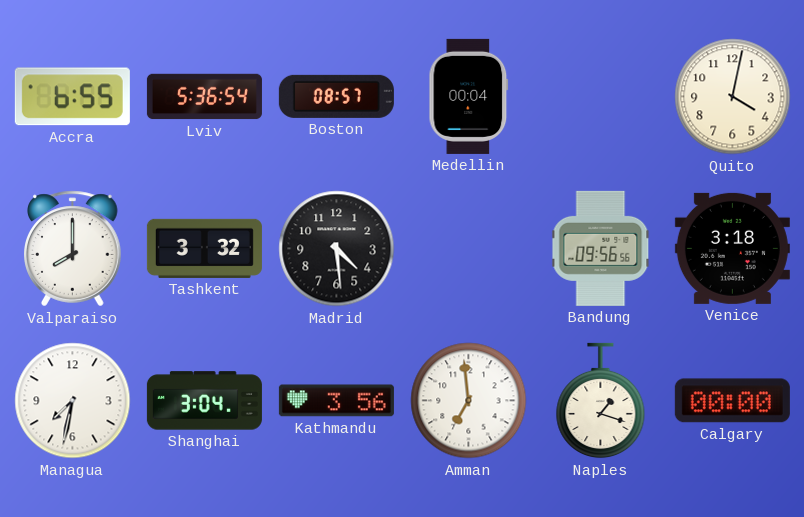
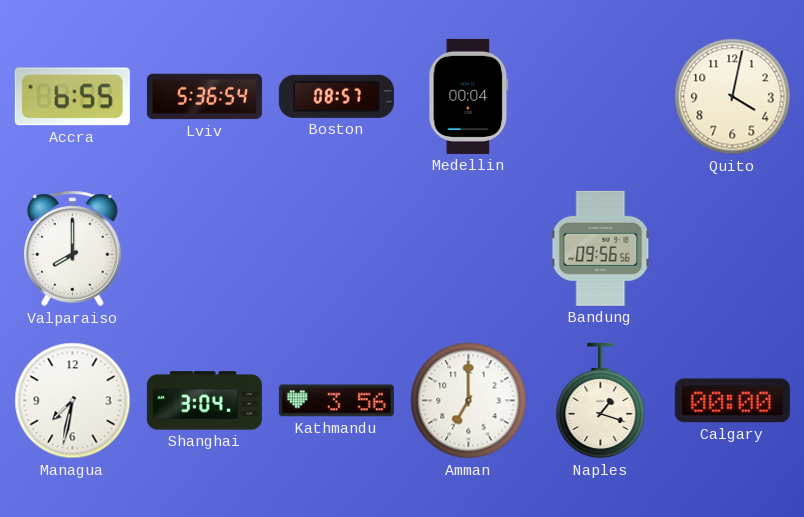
Tashkent: 3:32 -> none
Madrid: 4:29 -> none
Venice: 3:18 -> none
Amman: 6:59 -> 7:00
